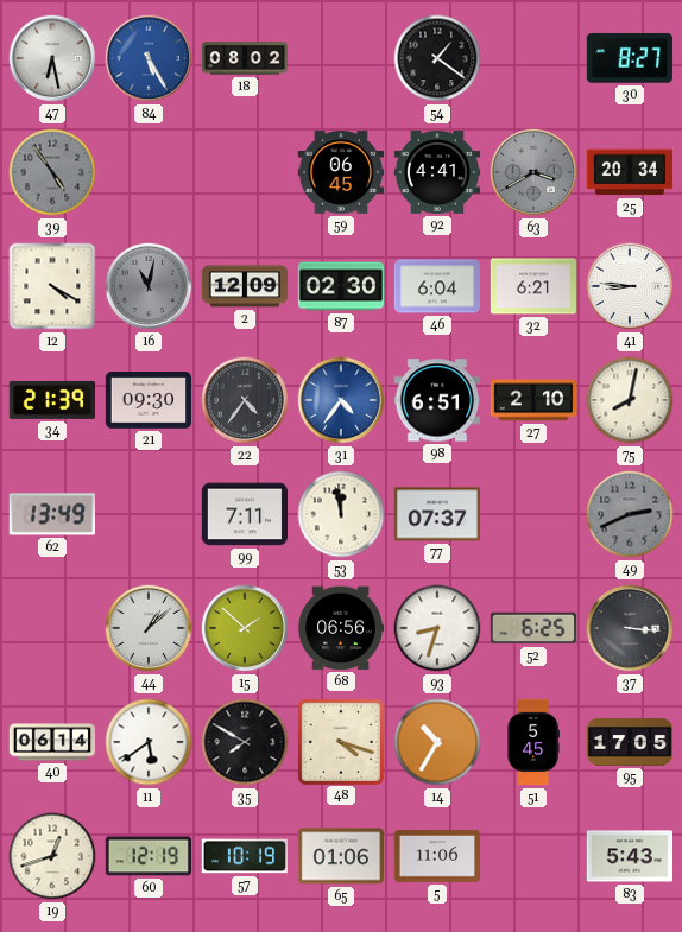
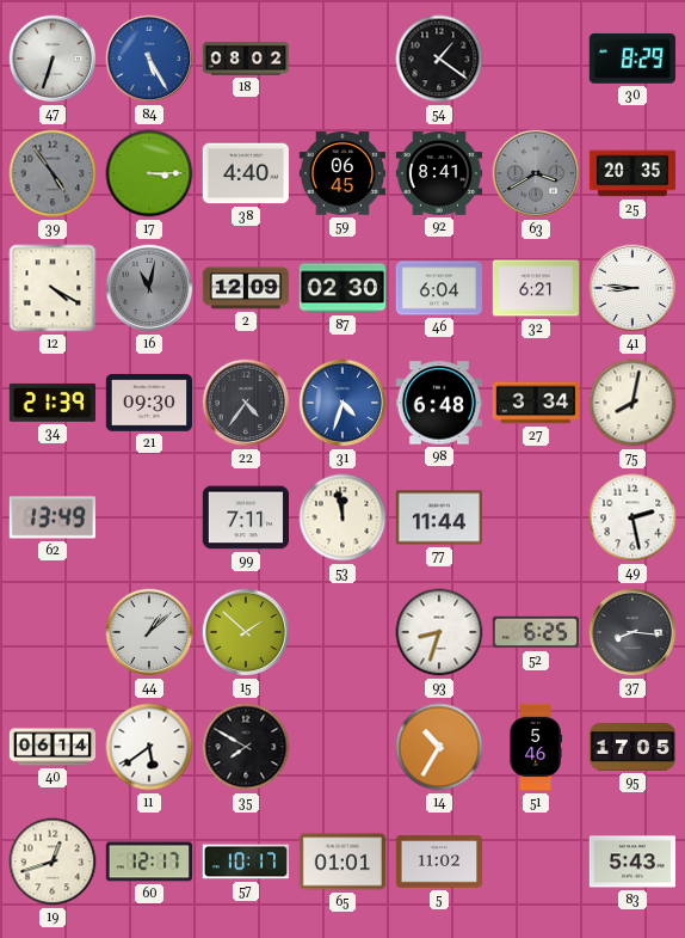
47: 6:28 -> 6:33
30: 8:27 -> 8:29
17: none -> 3:15
38: none -> 4:40
92: 4:41 -> 8:41
25: 20:34 -> 20:35
31: 4:36 -> 4:33
98: 6:51 -> 6:48
27: 2:10 -> 3:34
77: 07:37 -> 11:44
49: 2:41 -> 2:28
49 dial: grey -> white
68: 06:56 -> none
37: 3:16 -> 8:16
48: 4:18 -> none
51: 5:45 -> 5:46
60: 12:19 -> 12:17
57: 10:19 -> 10:17
65: 01:06 -> 01:01
5: 11:06 -> 11:02
